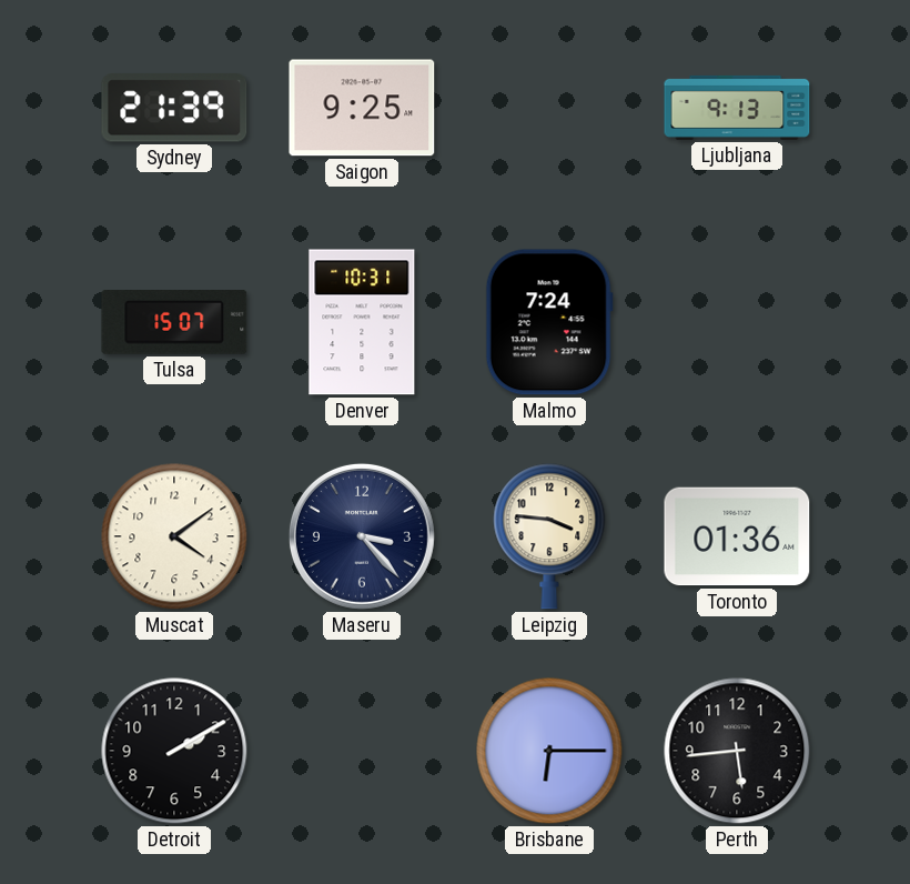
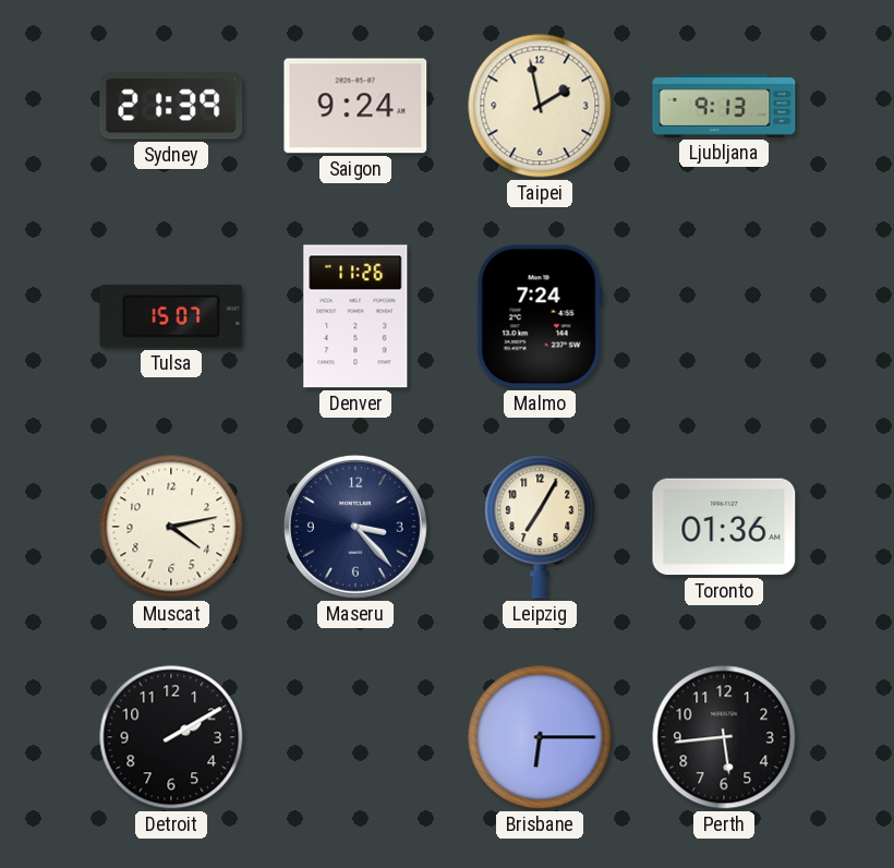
Saigon: 9:25 -> 9:24
Taipei: none -> 1:58
Denver: 10:31 -> 11:26
Muscat: 4:09 -> 4:13
Leipzig: 3:46 -> 7:05
